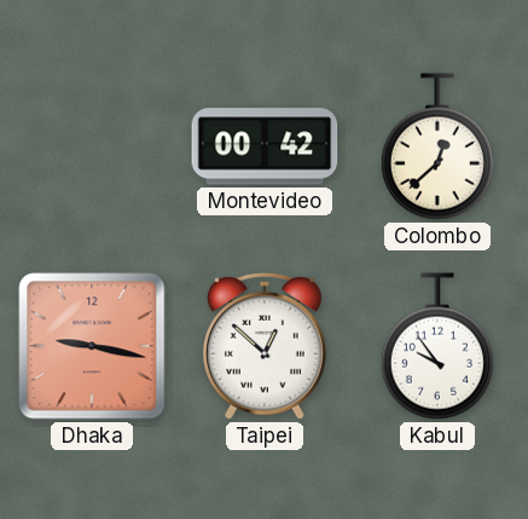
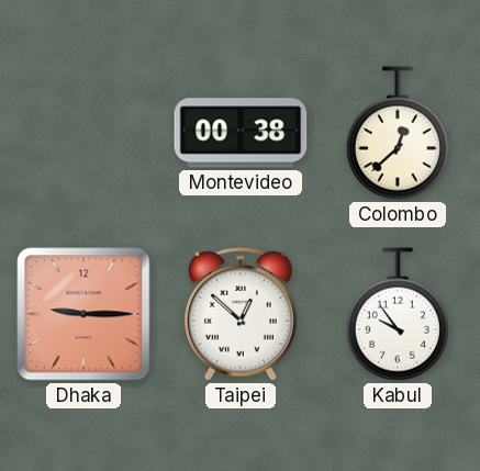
Montevideo: 00:42 -> 00:38
Dhaka: 9:17 -> 9:15
